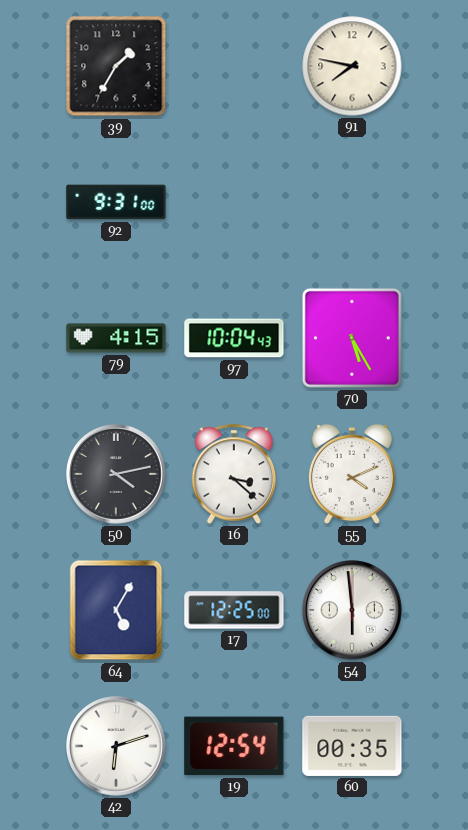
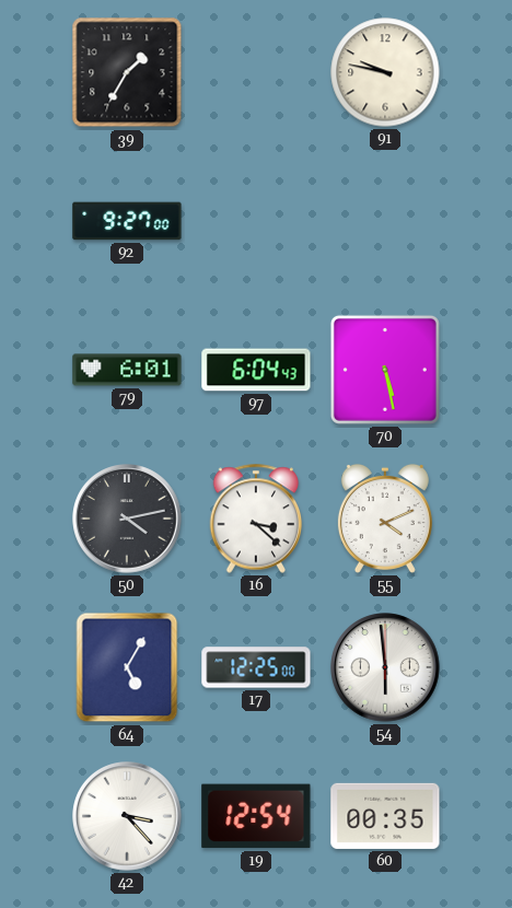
91: 7:47 -> 9:47
92: 9:31 -> 9:27
79: 4:15 -> 6:01
97: 10:04 -> 6:04
70: 5:25 -> 5:28
42: 6:12 -> 3:23
